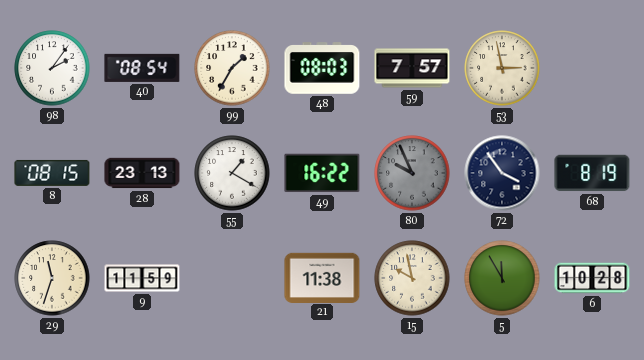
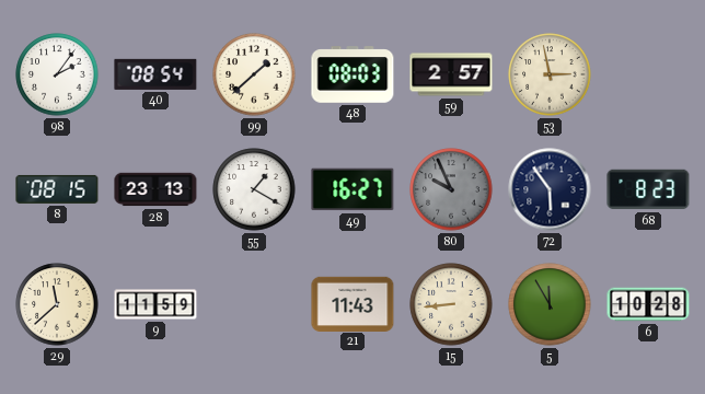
99: 1:35 -> 1:38
59: 7:57 -> 2:57
49: 16:22 -> 16:27
72: 3:54 -> 5:54
68: 8:19 -> 8:23
29: 11:33 -> 11:38
21: 11:38 -> 11:43
15: 9:58 -> 8:44
